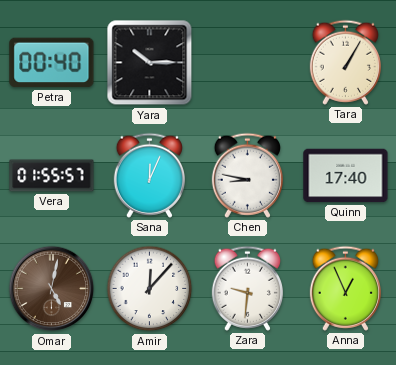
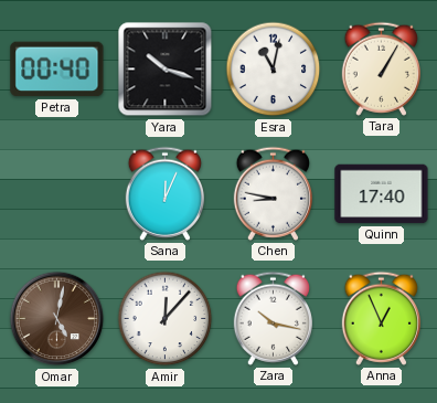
Yara: 10:15 -> 10:18
Esra: none -> 11:02
Vera: 01:55 -> none
Zara: 9:31 -> 10:17
